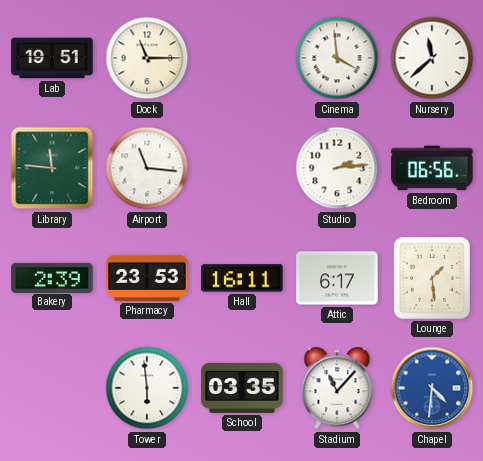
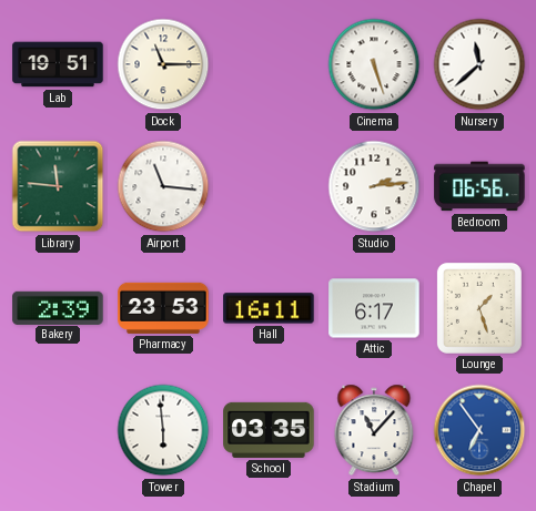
Cinema: 3:59 -> 5:27
Lounge: 1:29 -> 1:27
Chapel: 4:31 -> 6:54
